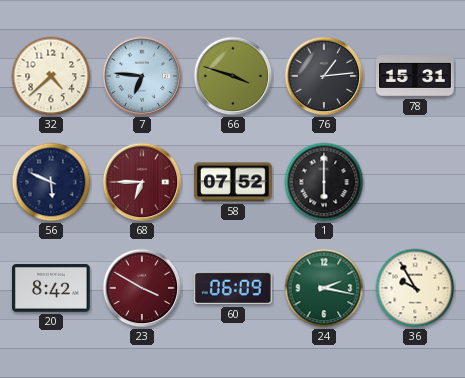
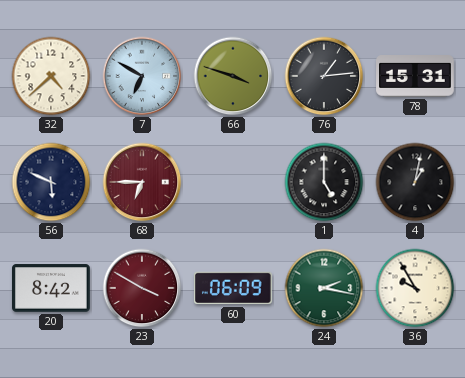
7: 6:46 -> 6:50
58: 07:52 -> none
1: 6:00 -> 5:00
4: none -> 1:02
